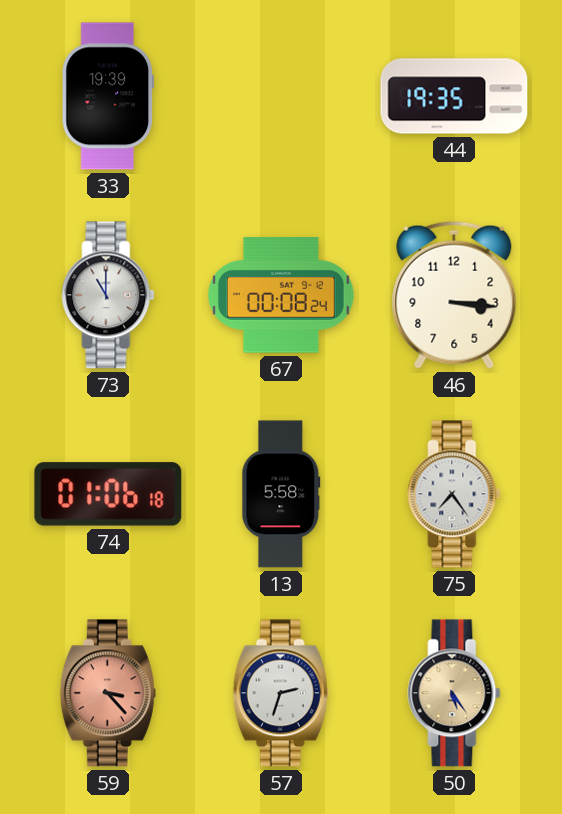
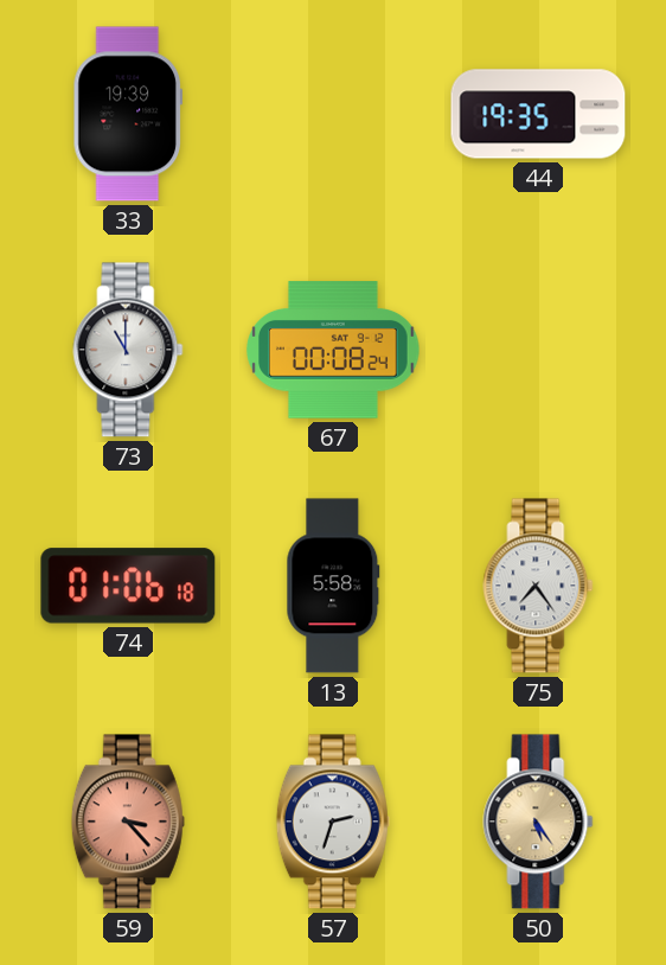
46: 3:16 -> none
